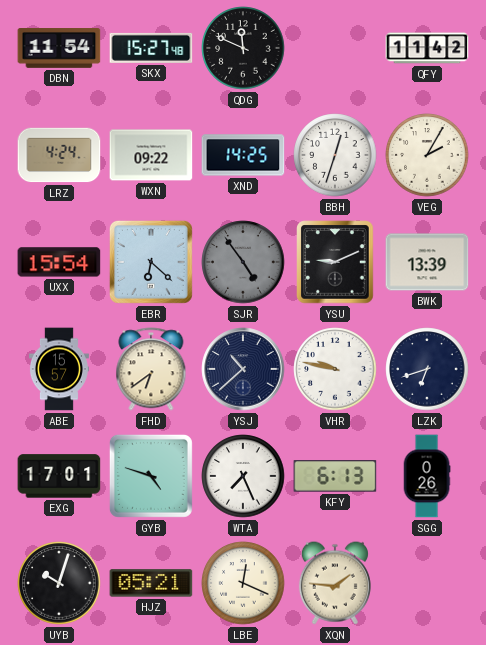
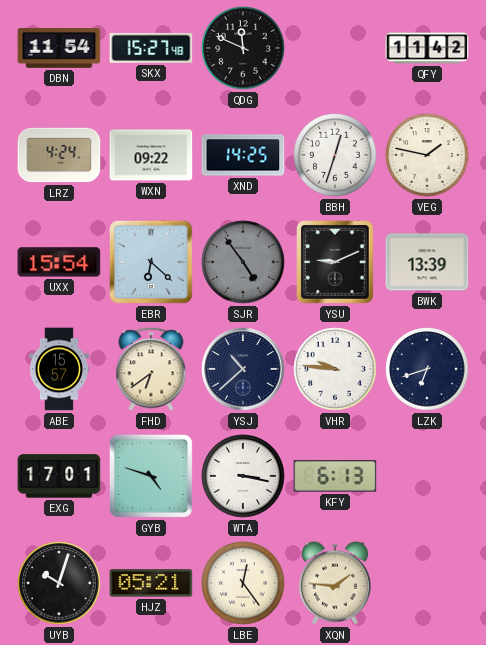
VEG: 2:05 -> 1:47
VHR: 9:47 -> 9:46
WTA: 7:26 -> 3:17
SGG: 0:26 -> none
LBE: 12:19 -> 12:24
